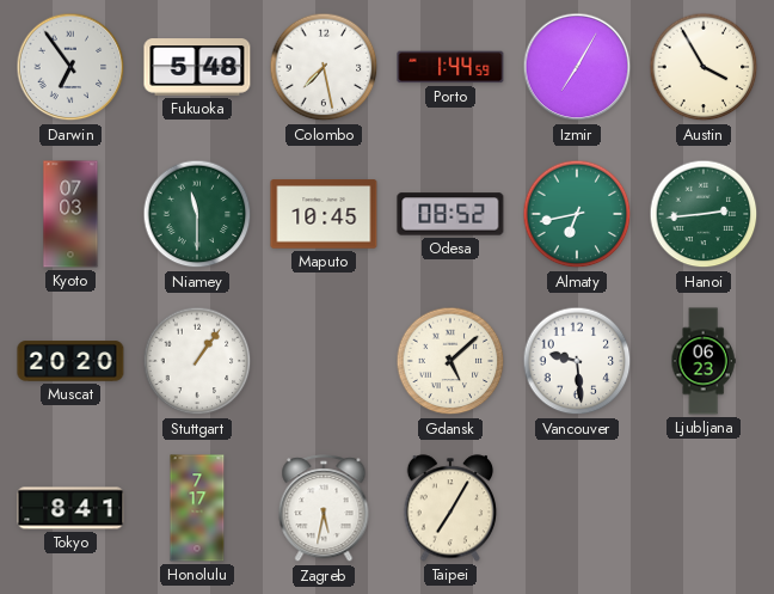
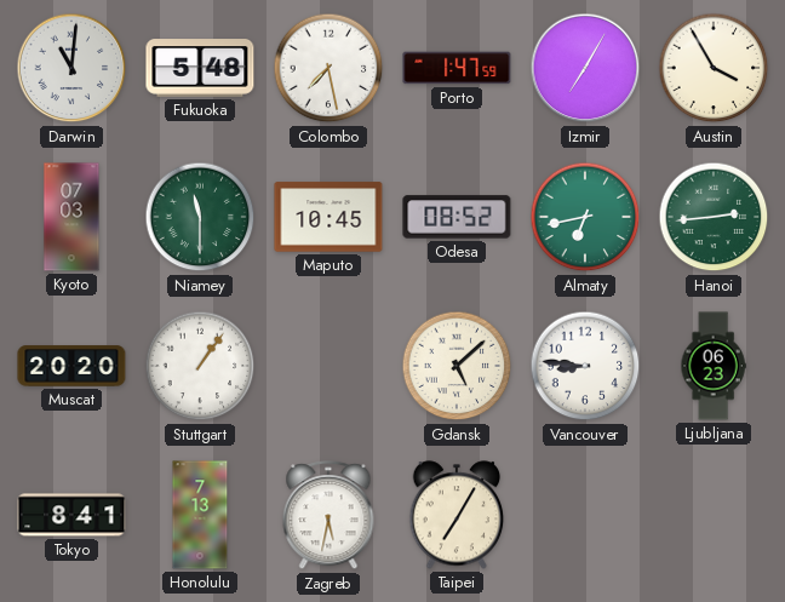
Darwin: 6:54 -> 11:01
Porto: 1:44 -> 1:47
Vancouver: 9:29 -> 8:46
Honolulu: 7:17 -> 7:13
